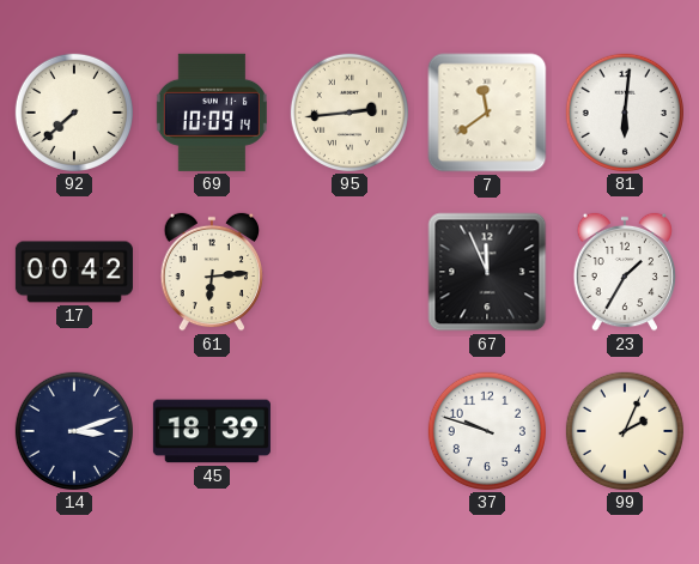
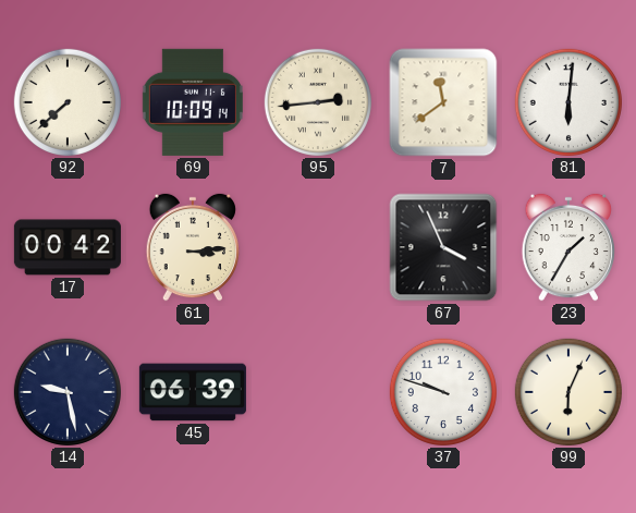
61: 6:14 -> 3:14
67: 11:56 -> 3:56
14: 3:12 -> 9:28
45: 18:39 -> 06:39
99: 2:04 -> 6:04
